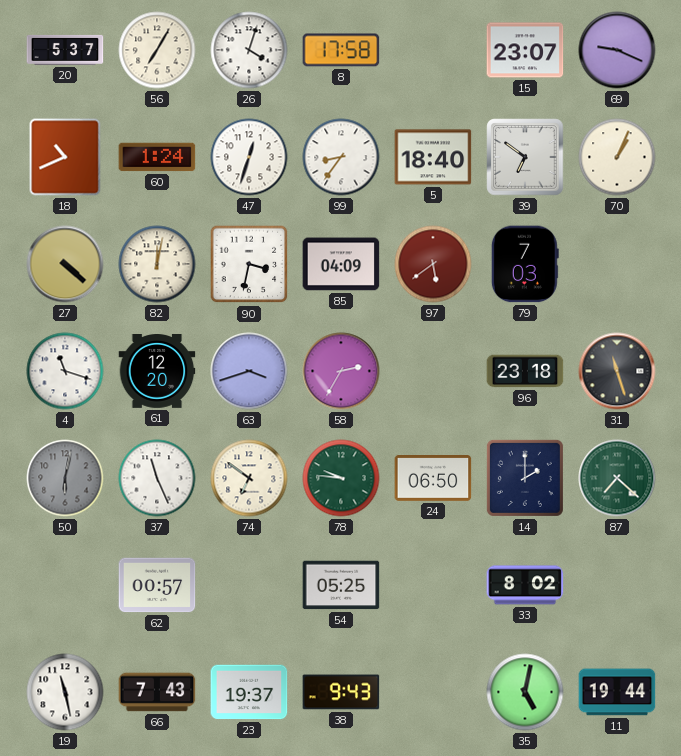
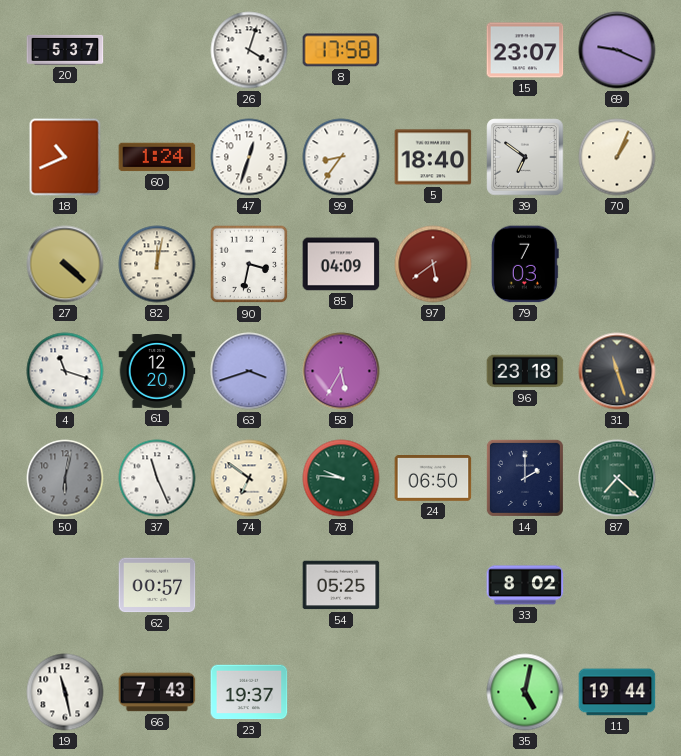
56: 7:05 -> none
58: 2:35 -> 5:35
38: 9:43 -> none
